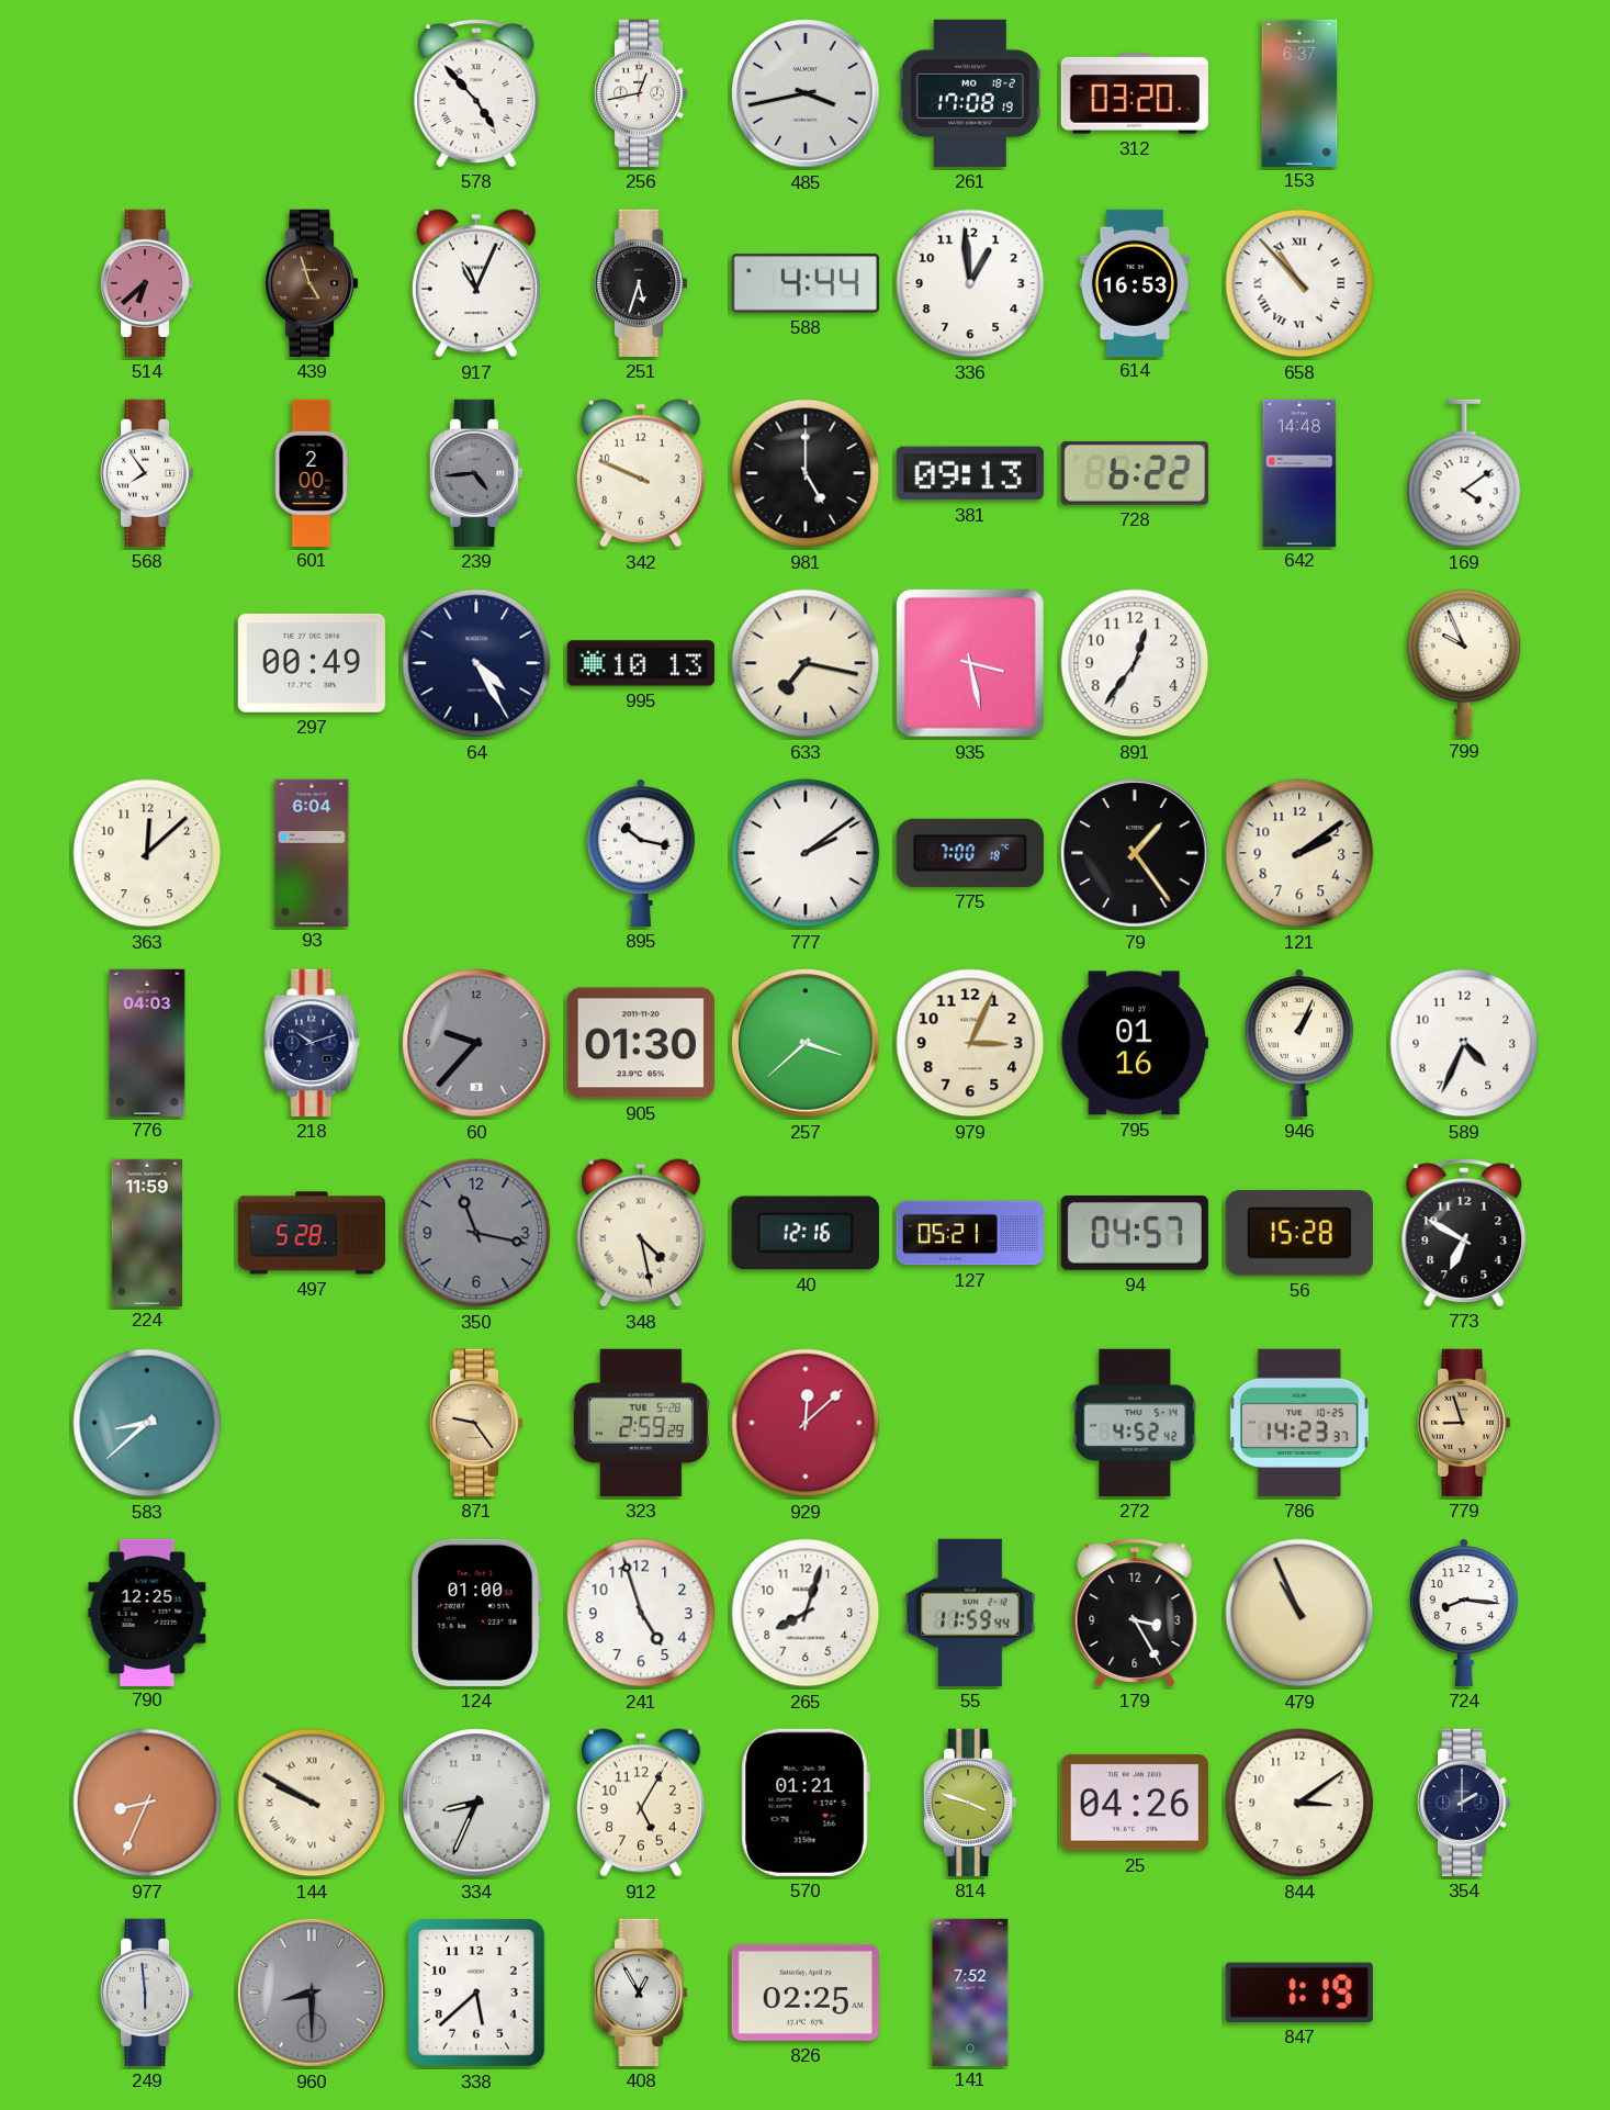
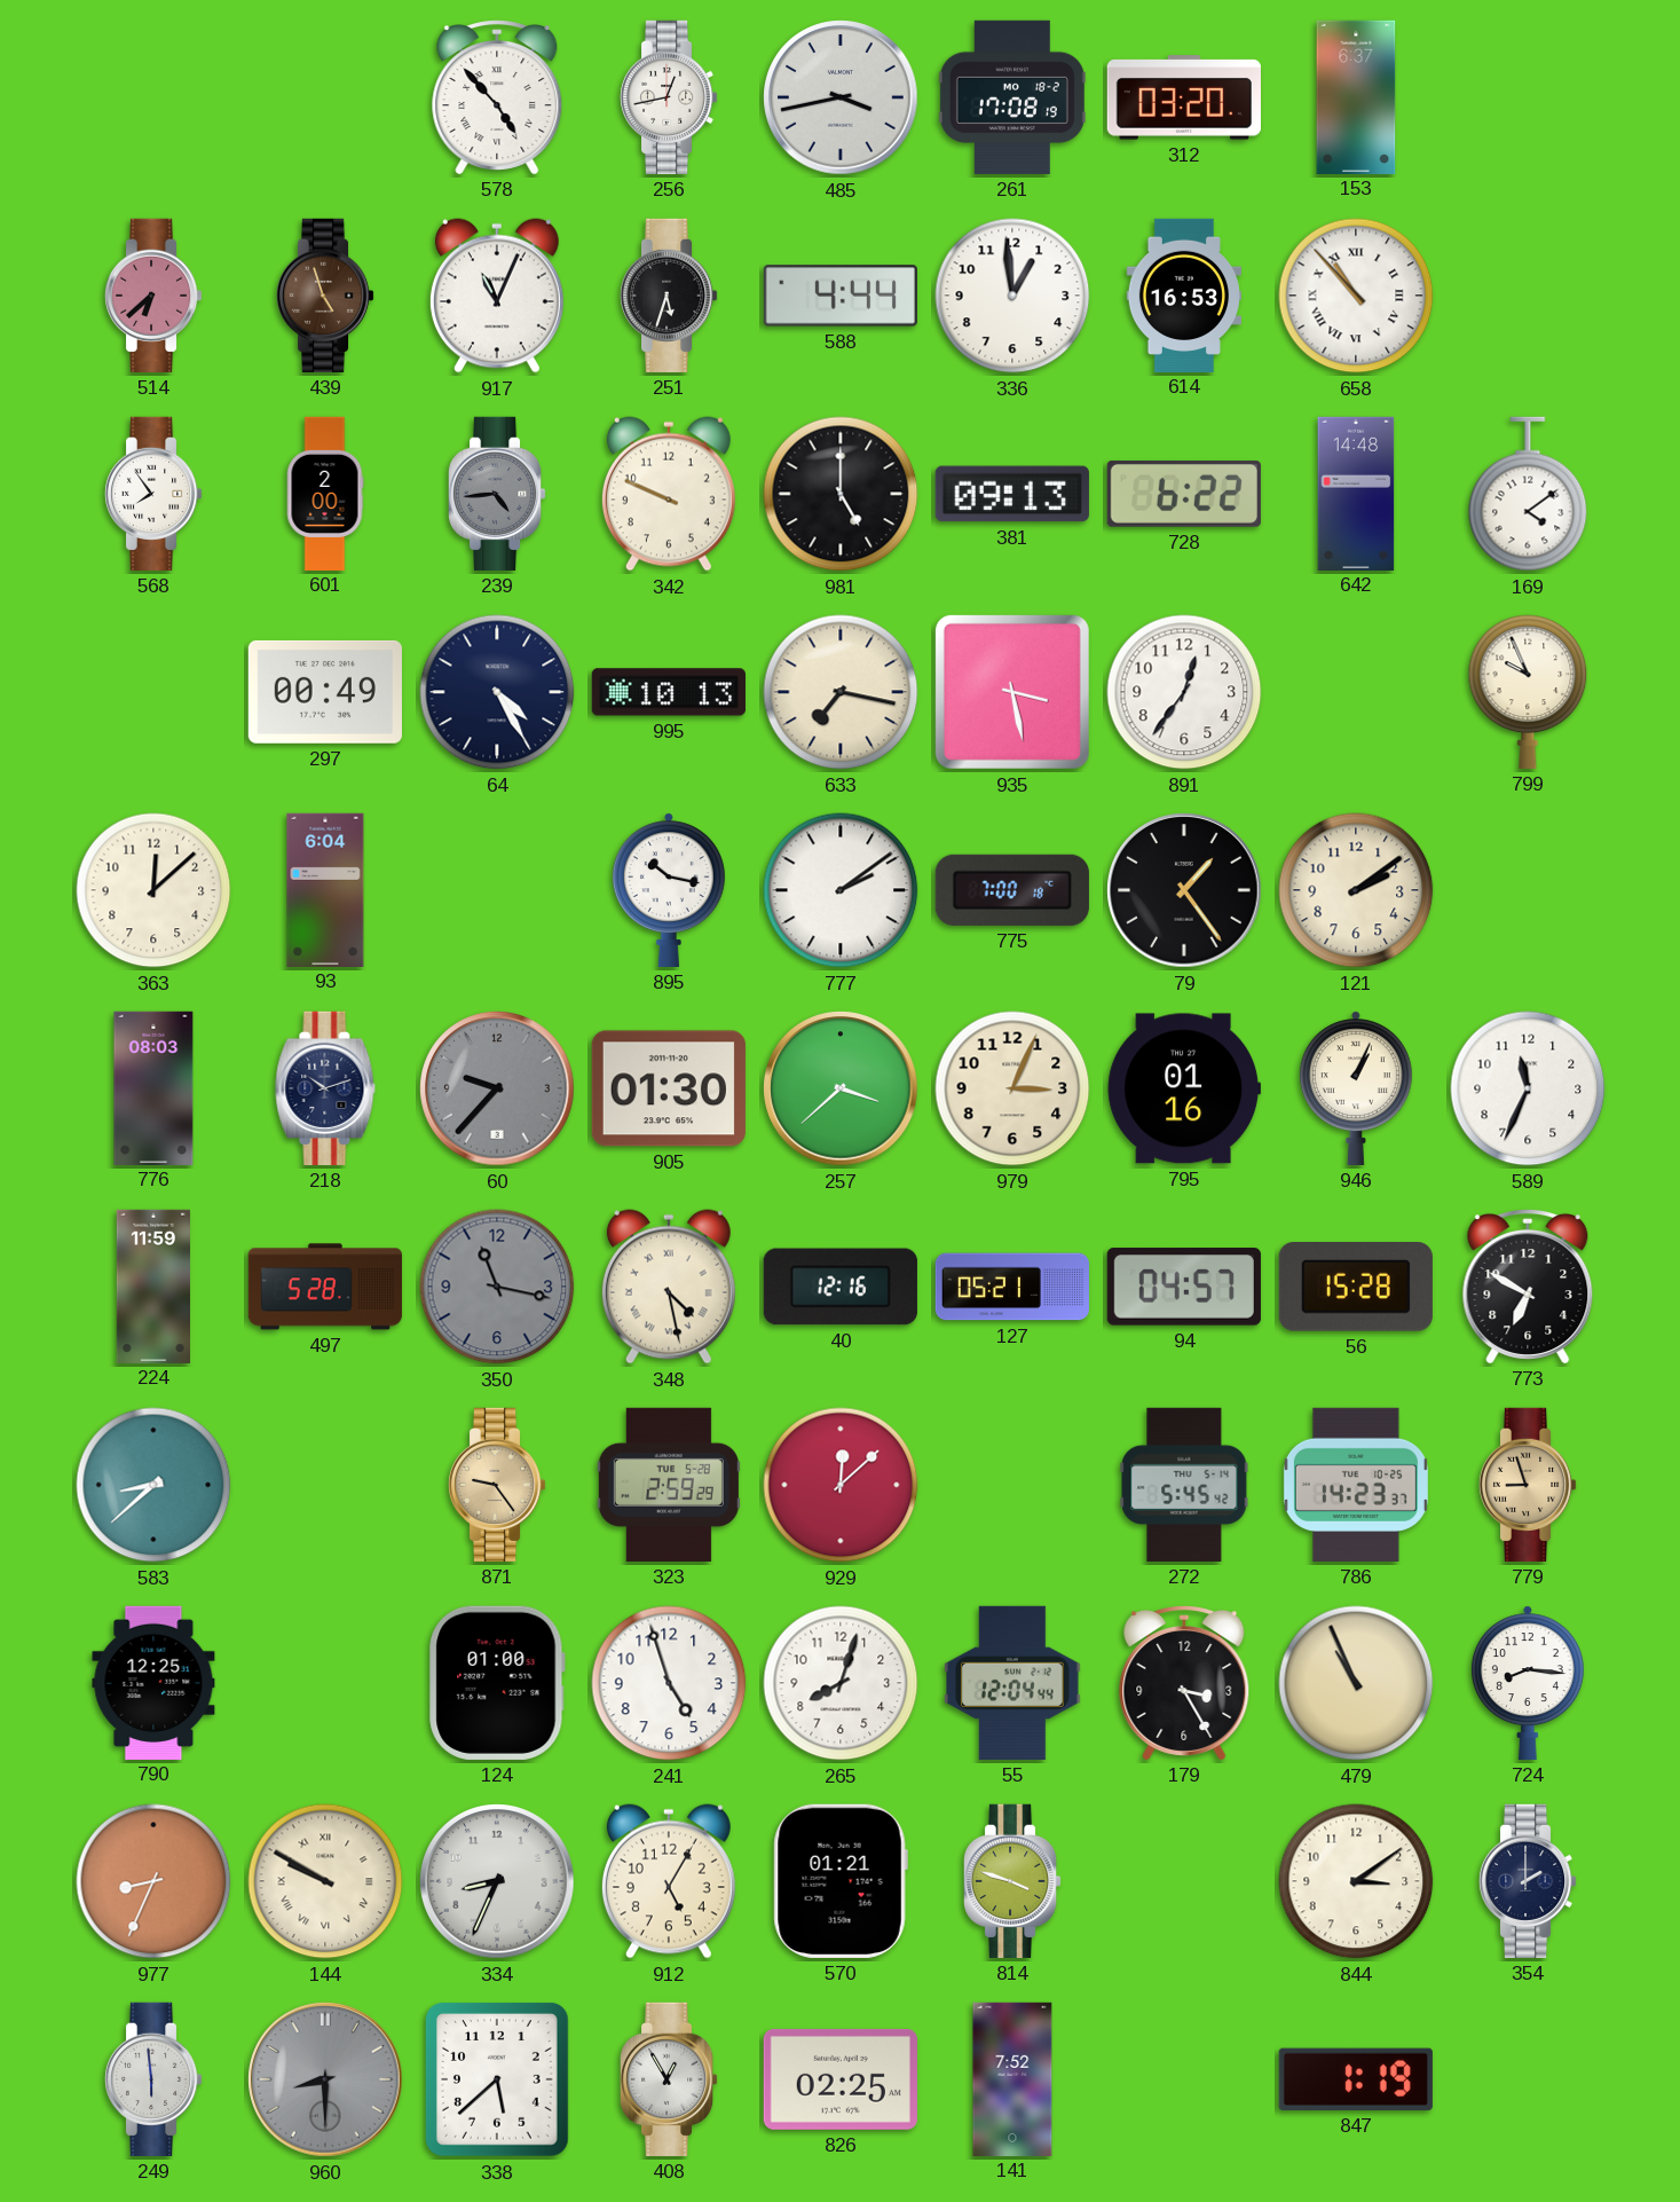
776: 04:03 -> 08:03
589: 4:34 -> 11:34
272: 4:52 -> 5:45
55: 11:59 -> 12:04
25: 04:26 -> none
